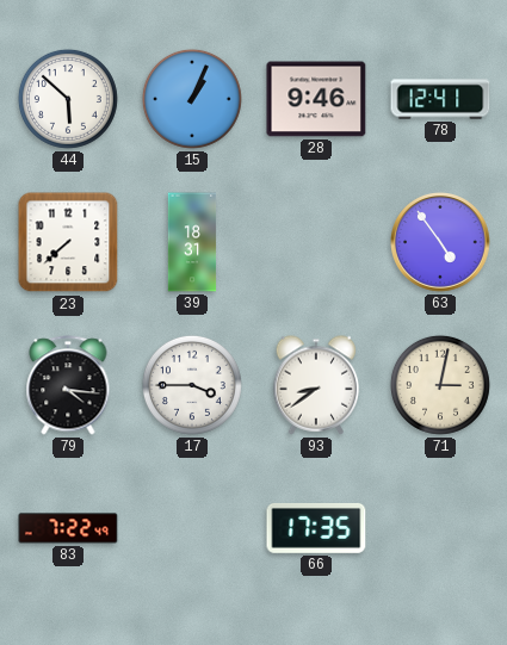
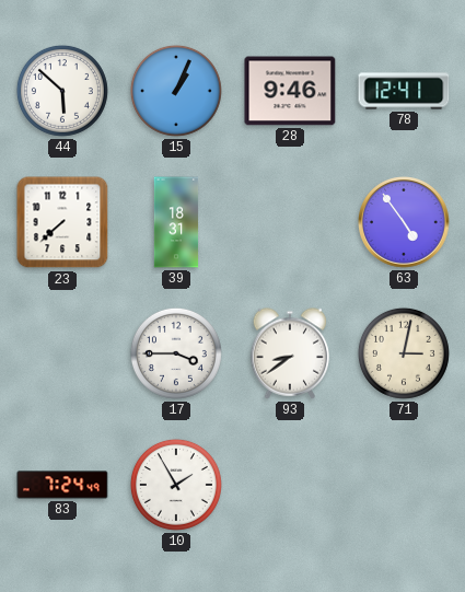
79: 4:16 -> none
83: 7:22 -> 7:24
10: none -> 1:55
66: 17:35 -> none
